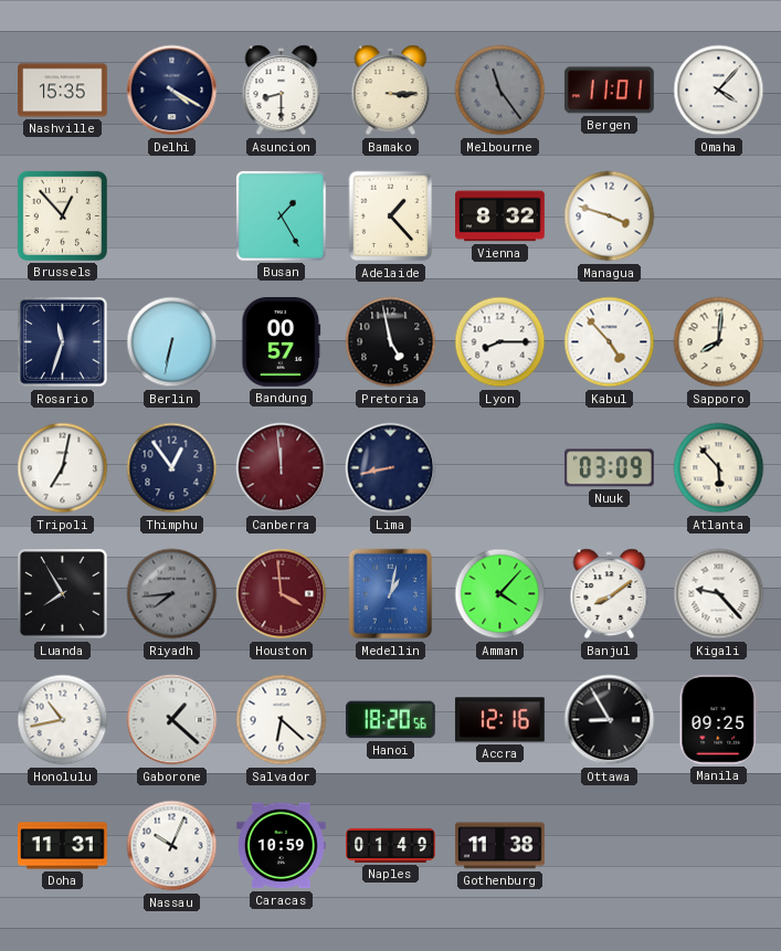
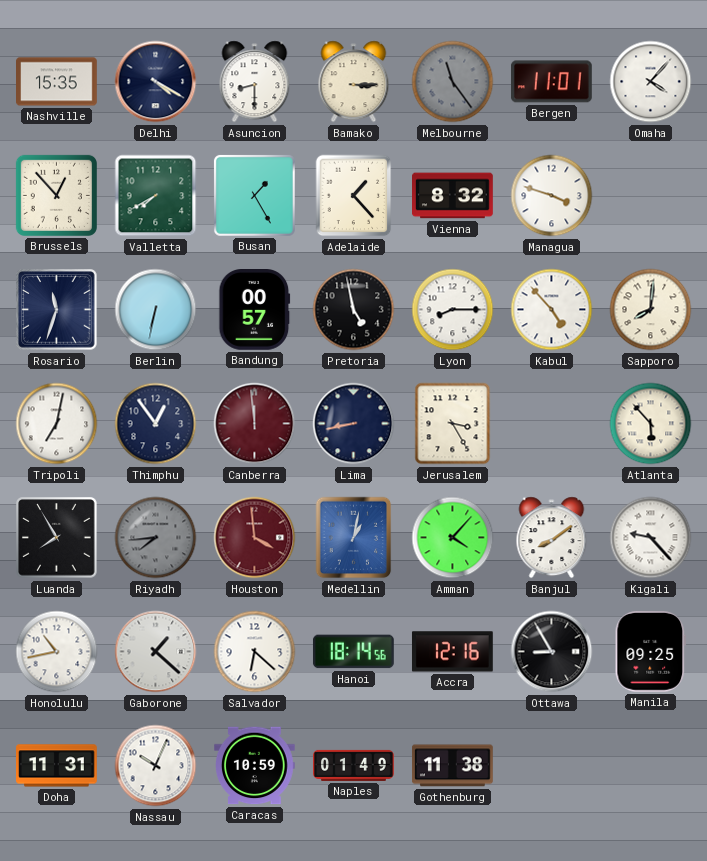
Valletta: none -> 7:40
Jerusalem: none -> 3:25
Nuuk: 03:09 -> none
Hanoi: 18:20 -> 18:14
